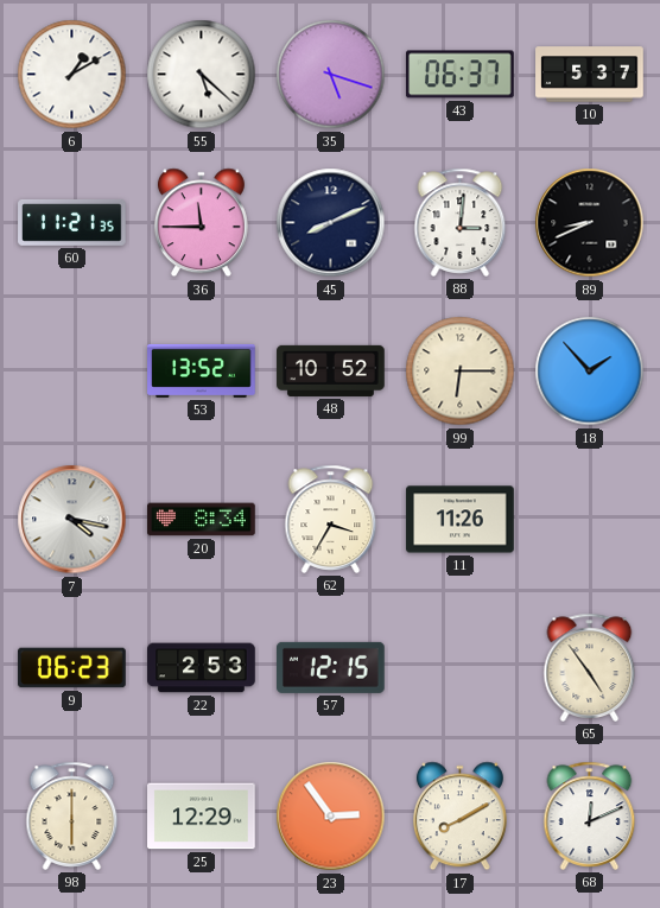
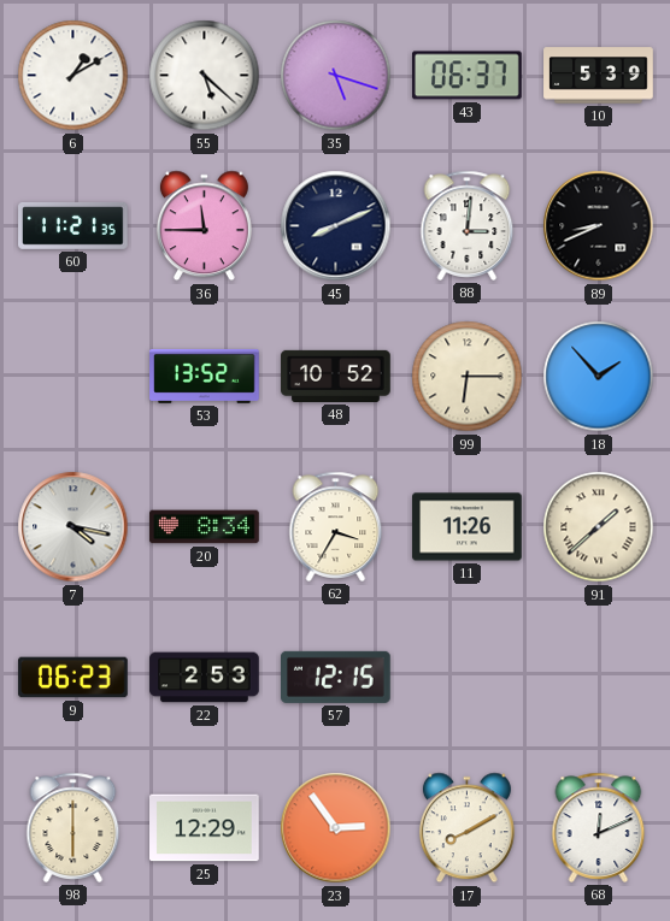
10: 5:37 -> 5:39
91: none -> 1:38
65: 4:54 -> none
